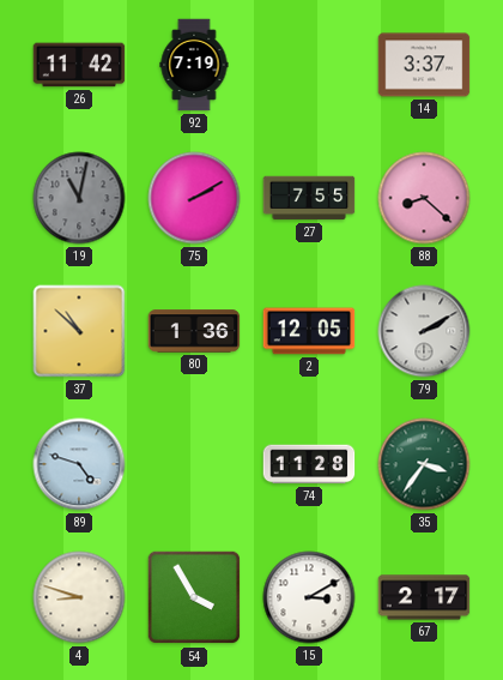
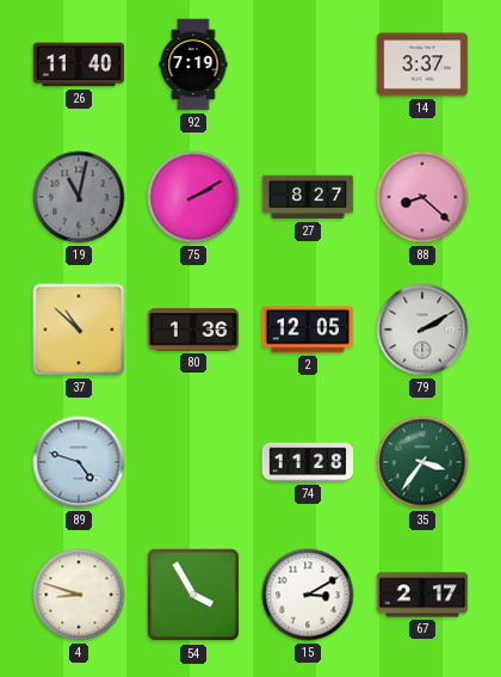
26: 11:42 -> 11:40
27: 7:55 -> 8:27
